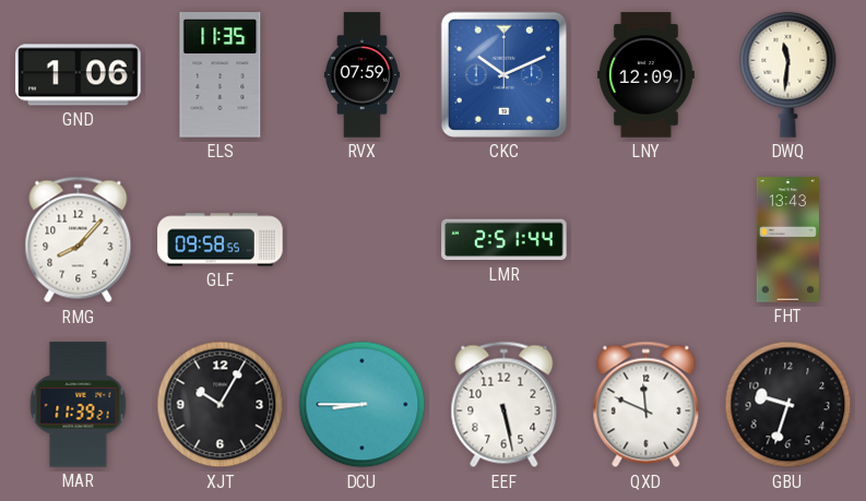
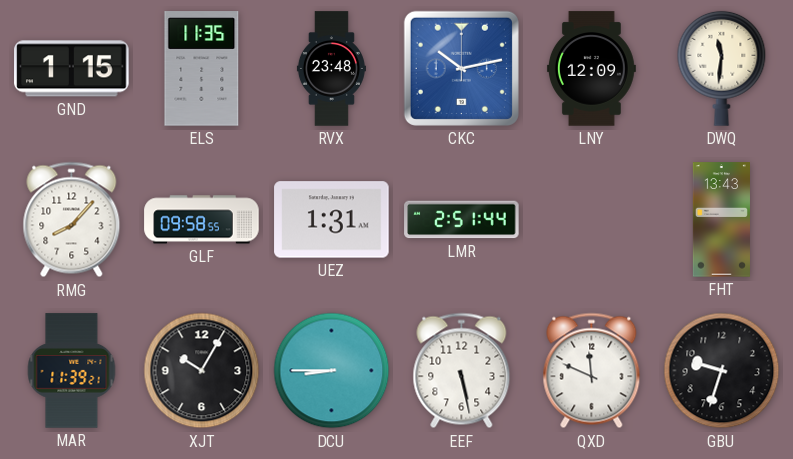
GND: 1:06 -> 1:15
RVX: 07:59 -> 23:48
CKC: 10:11 -> 10:13
UEZ: none -> 1:31
